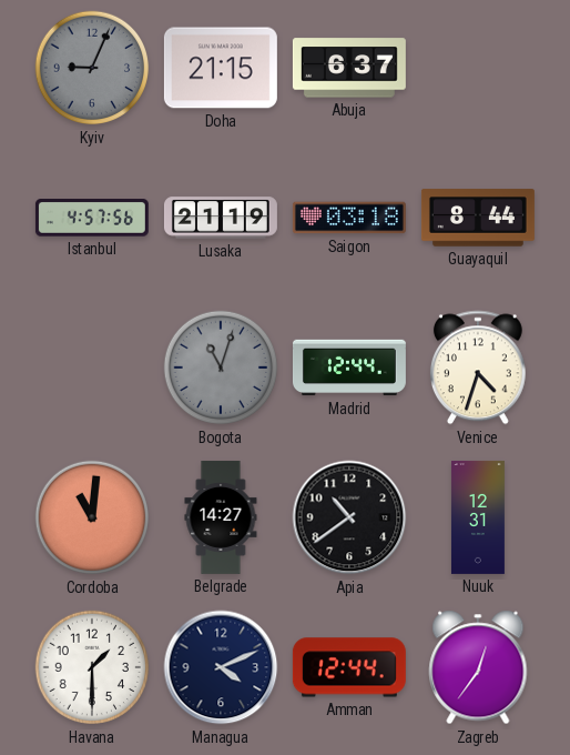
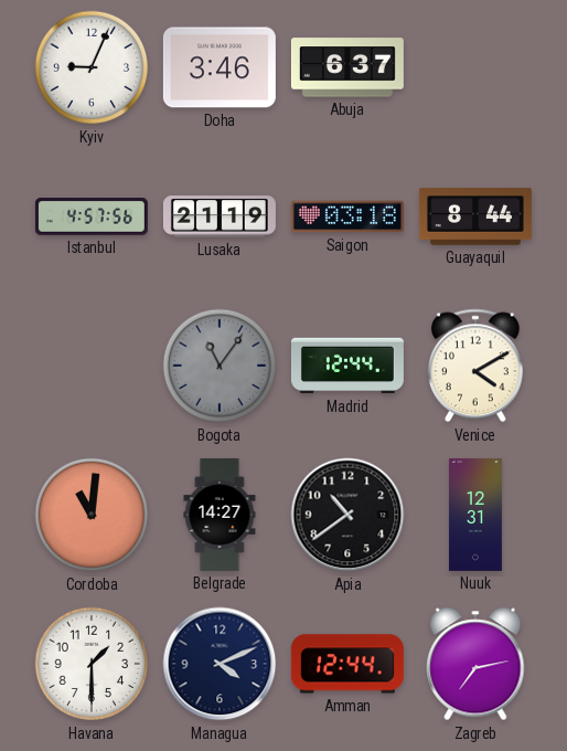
Kyiv dial: grey -> white
Doha: 21:15 -> 3:46
Bogota: 11:03 -> 11:06
Venice: 4:33 -> 4:10
Zagreb: 12:36 -> 7:13
